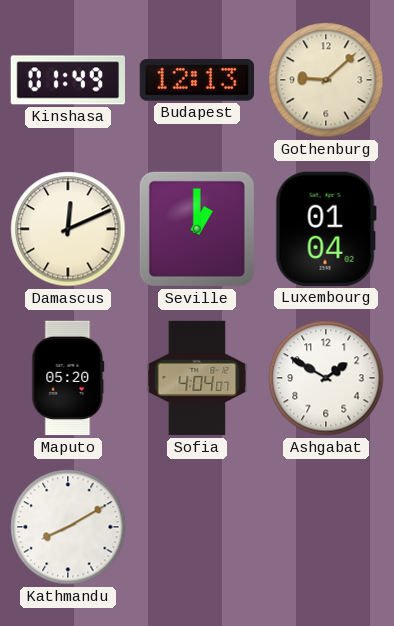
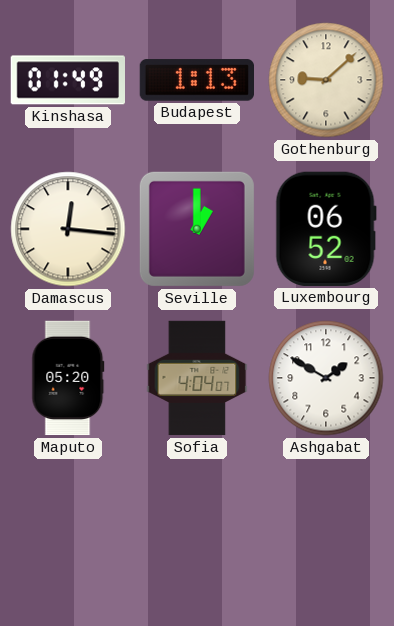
Budapest: 12:13 -> 1:13
Damascus: 12:11 -> 12:16
Luxembourg: 01:04 -> 06:52
Kathmandu: 8:10 -> none
